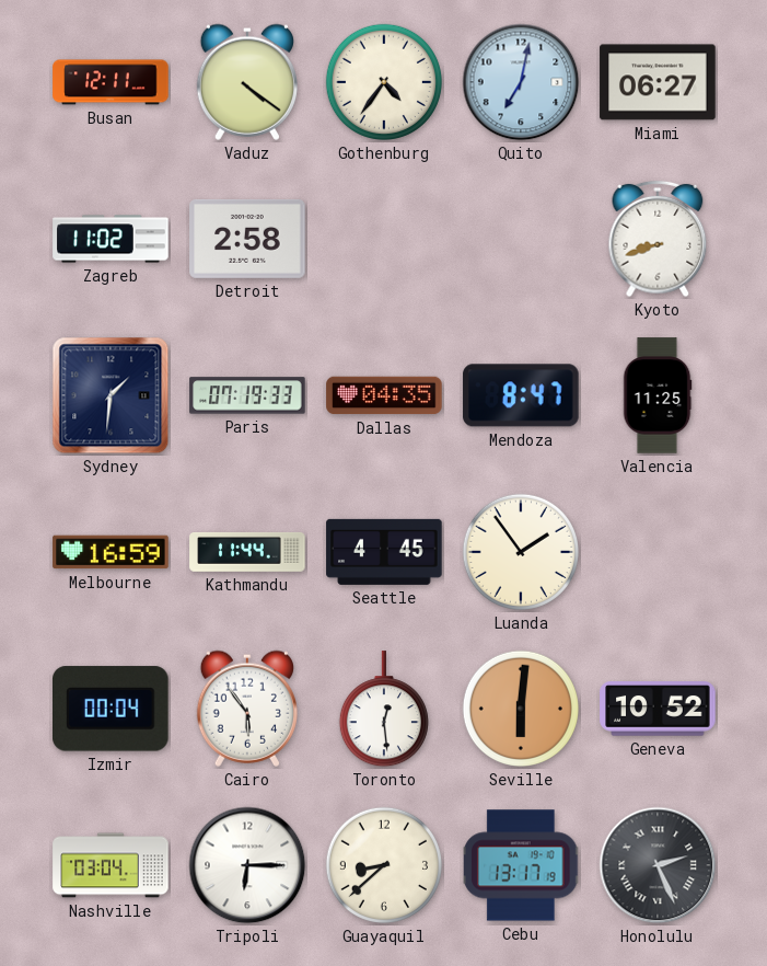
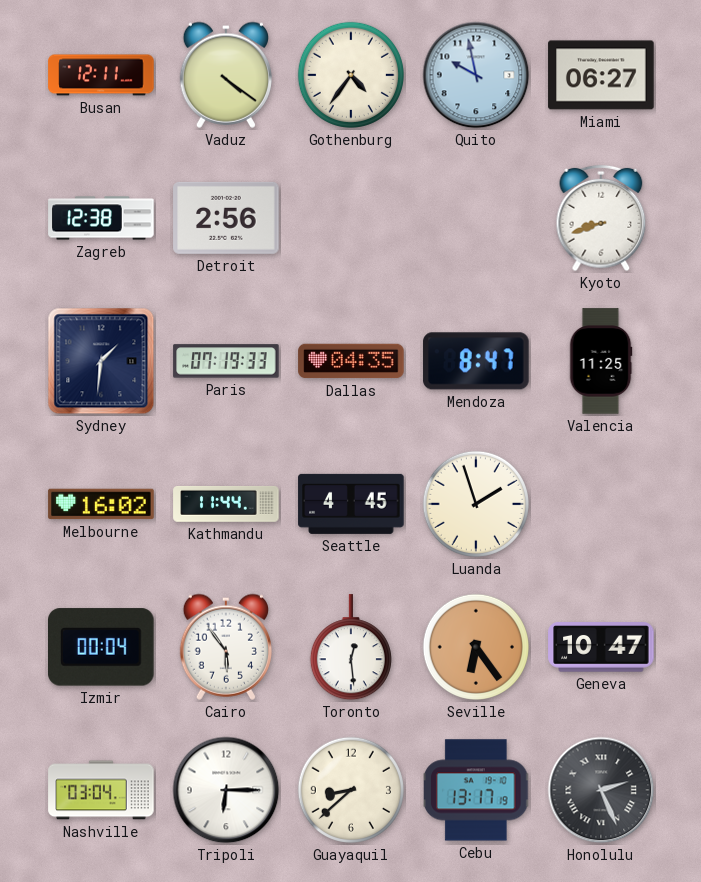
Quito: 7:02 -> 9:58
Zagreb: 11:02 -> 12:38
Detroit: 2:58 -> 2:56
Melbourne: 16:59 -> 16:02
Luanda: 1:54 -> 1:57
Seville: 6:01 -> 6:24
Geneva: 10:52 -> 10:47
